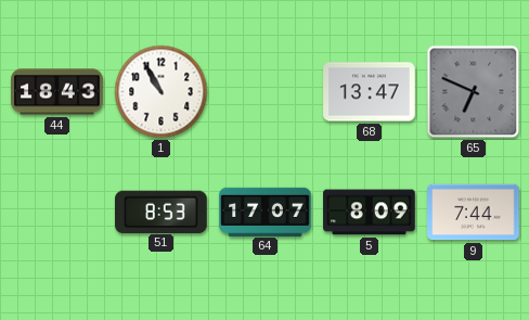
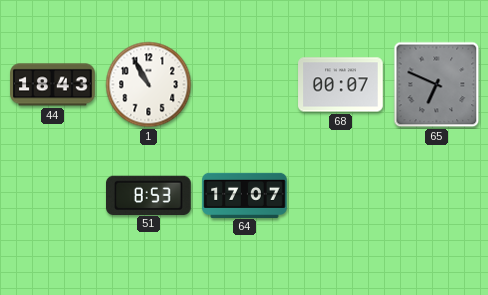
68: 13:47 -> 00:07
5: 8:09 -> none
9: 7:44 -> none
